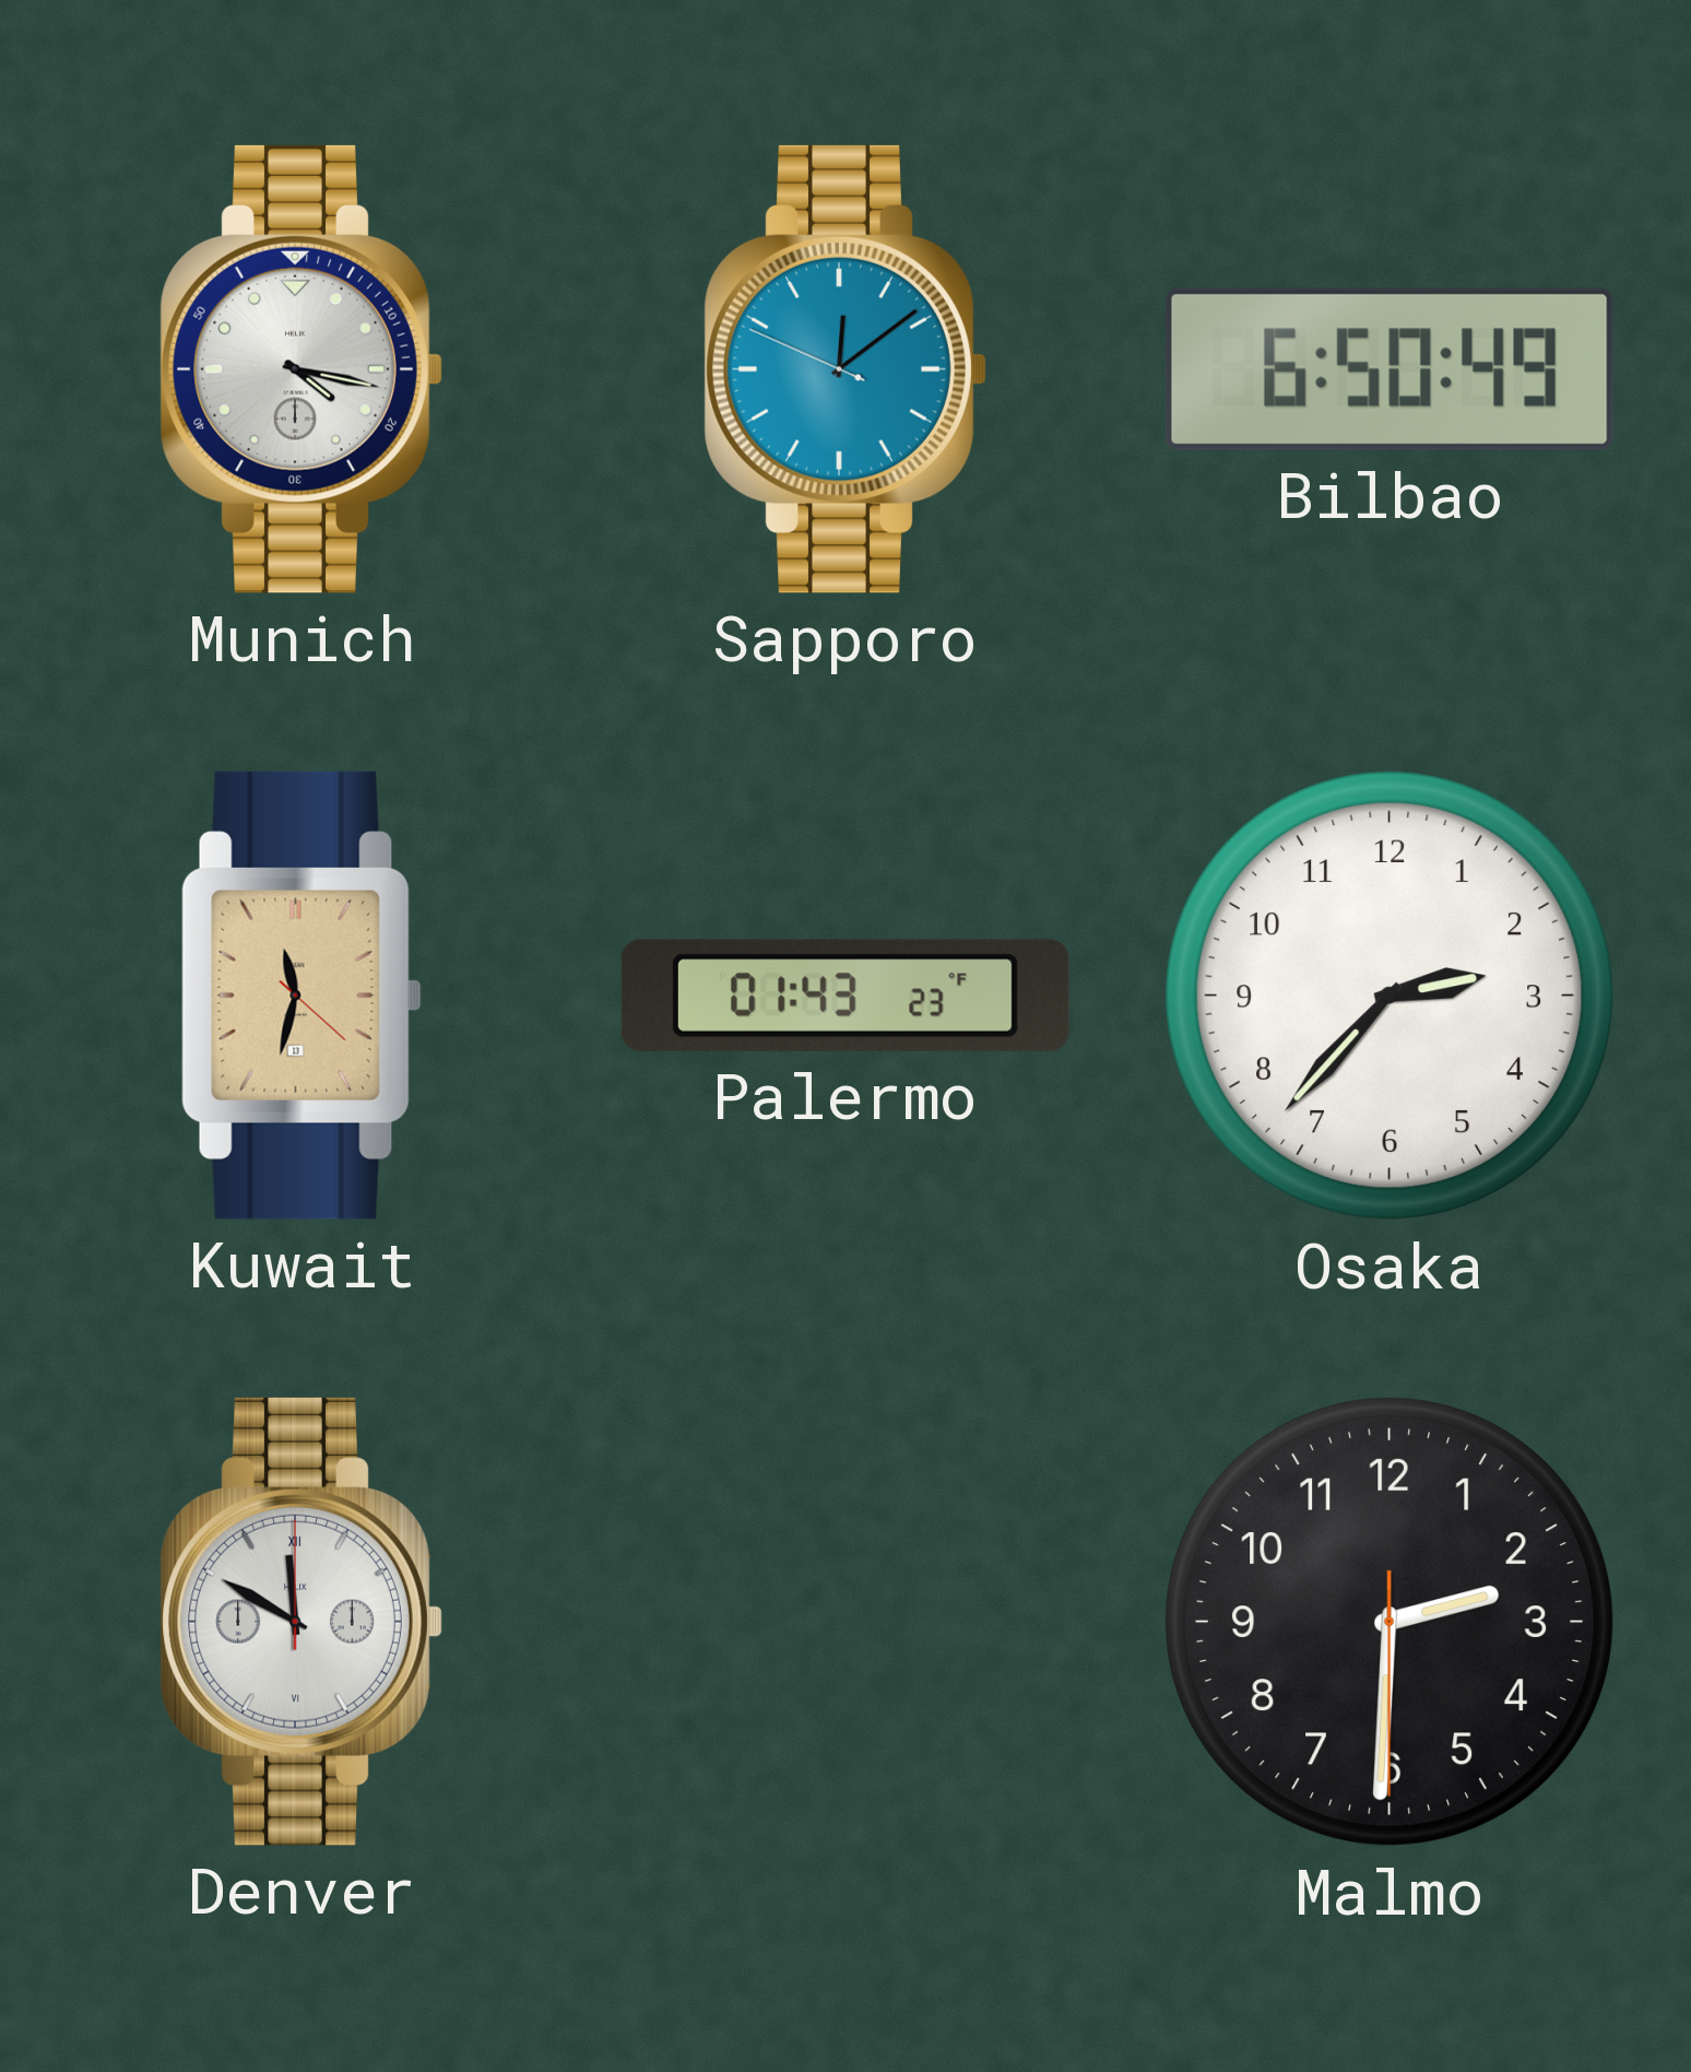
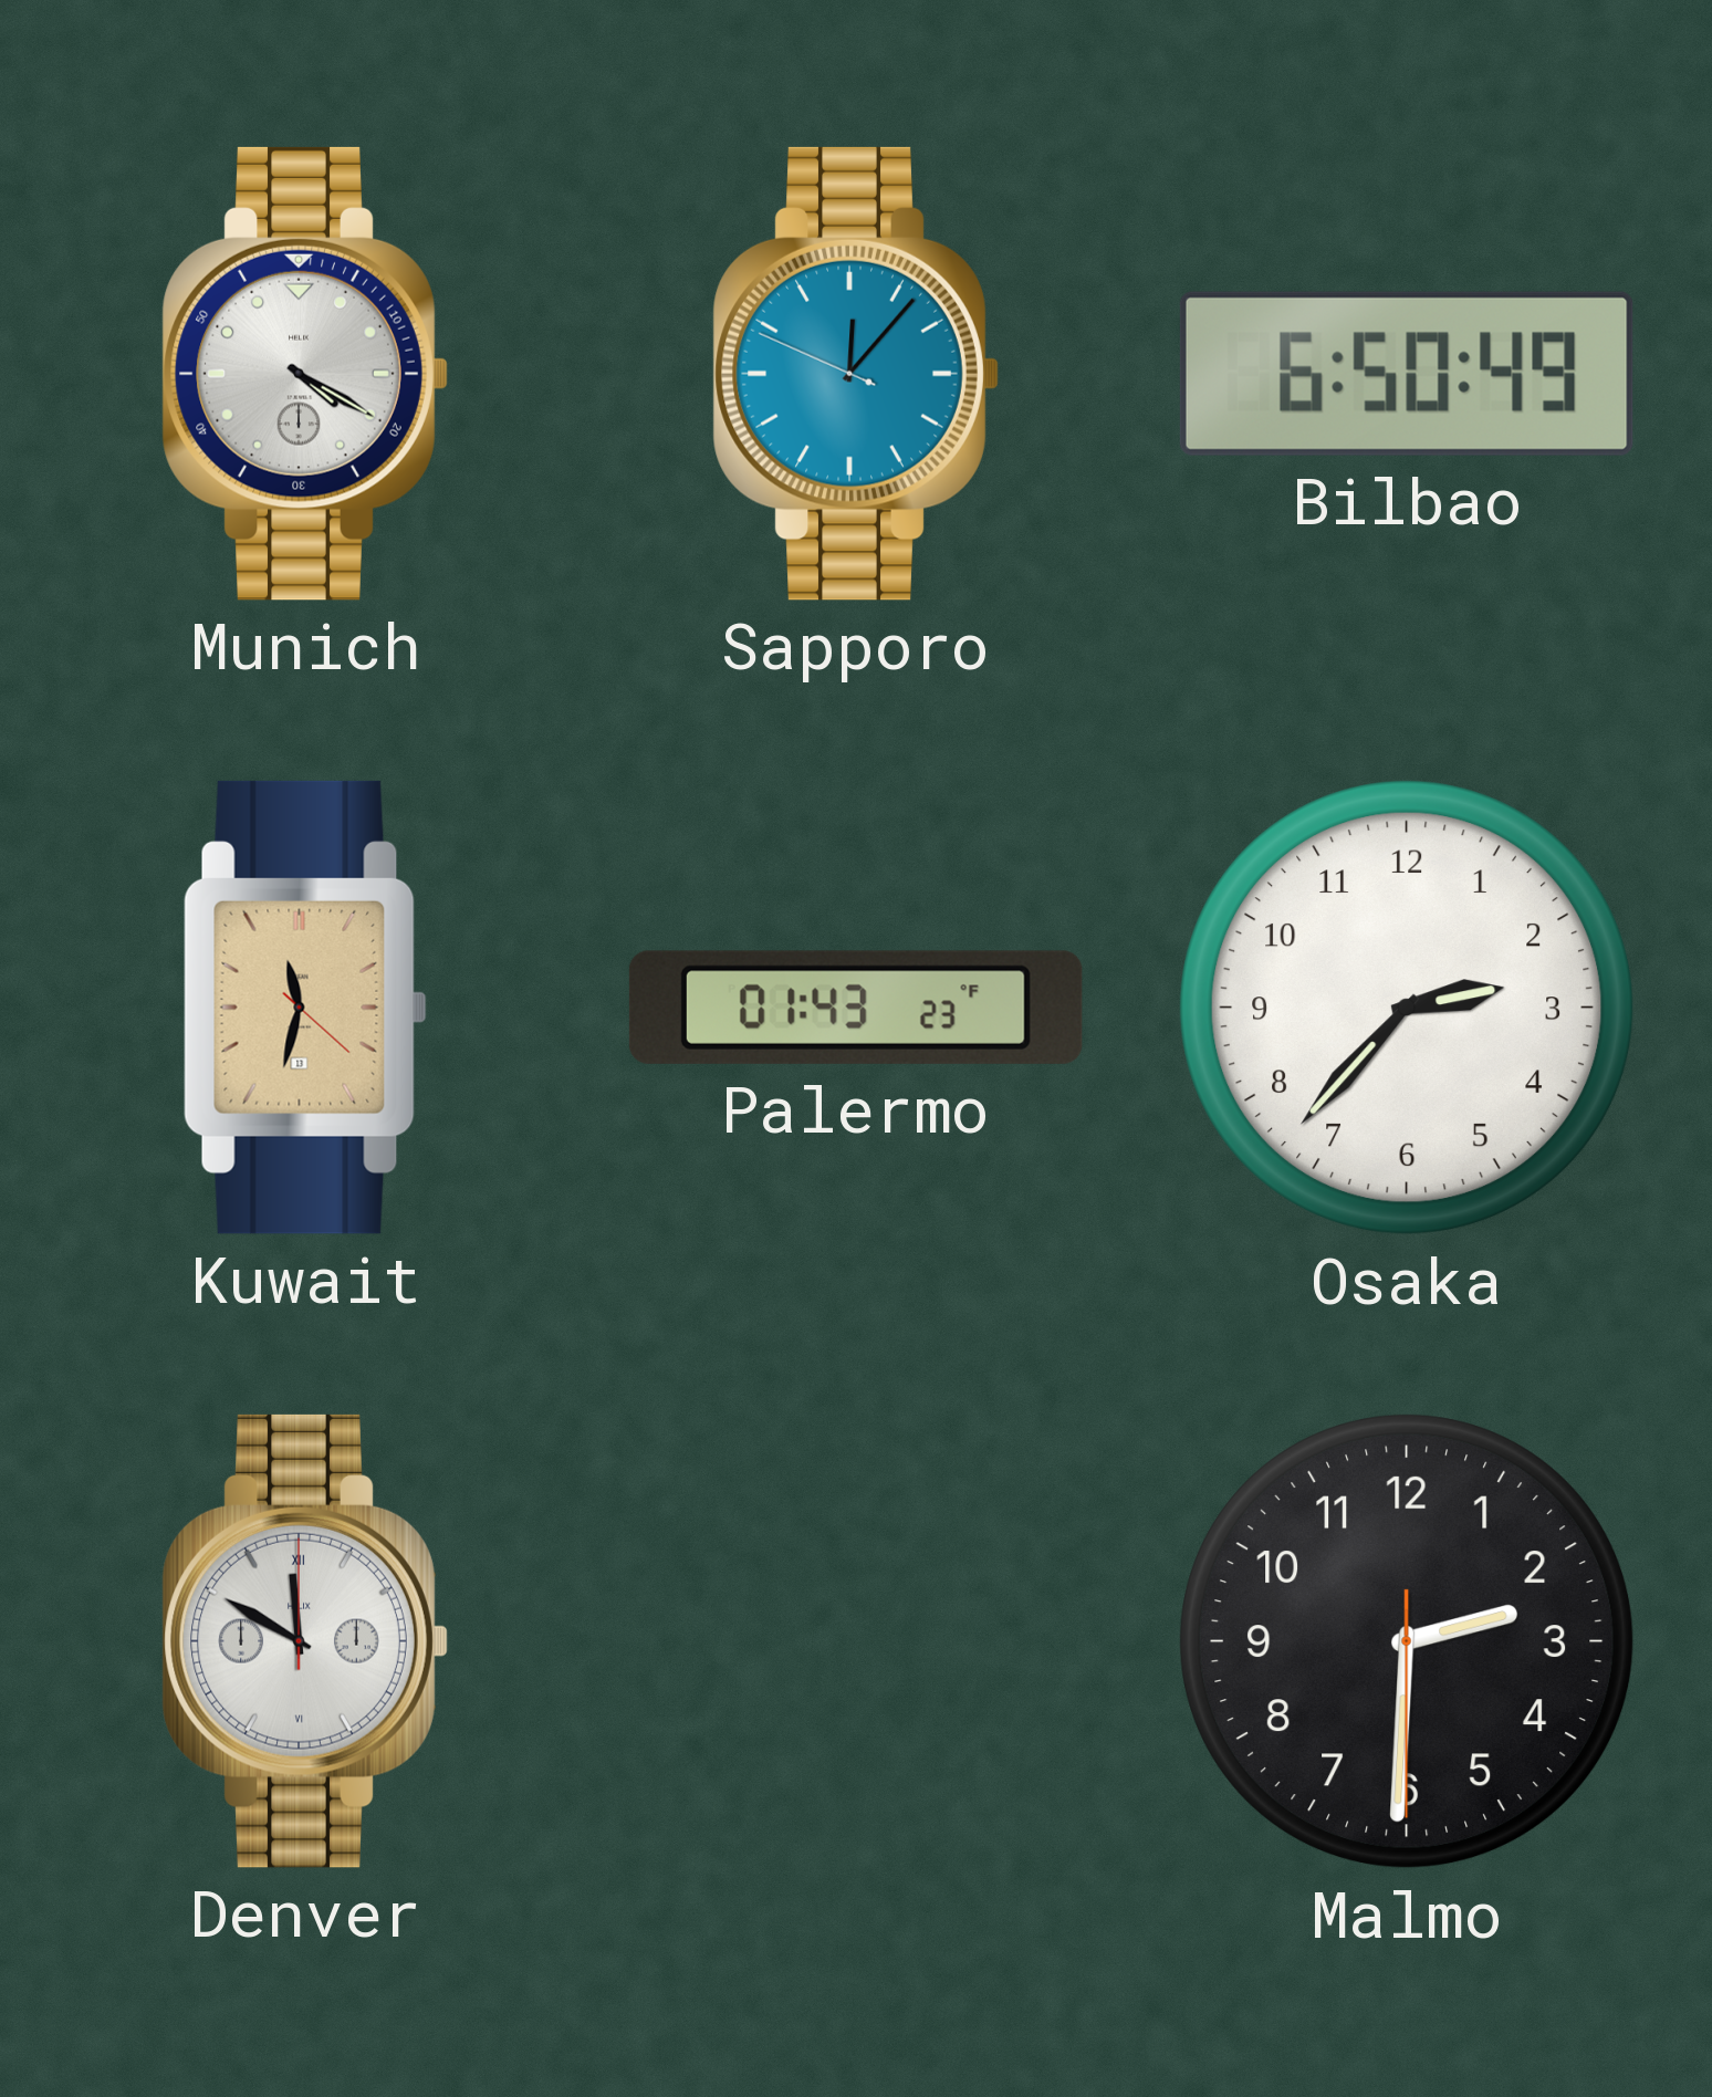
Munich: 4:17 -> 4:20
Sapporo: 12:08 -> 12:06
